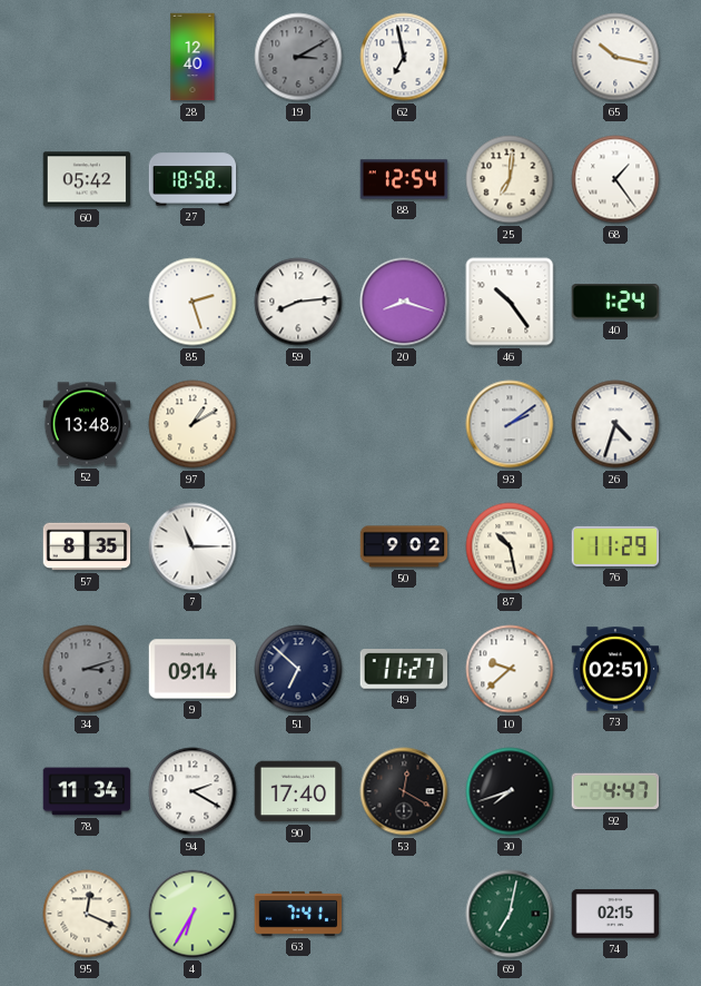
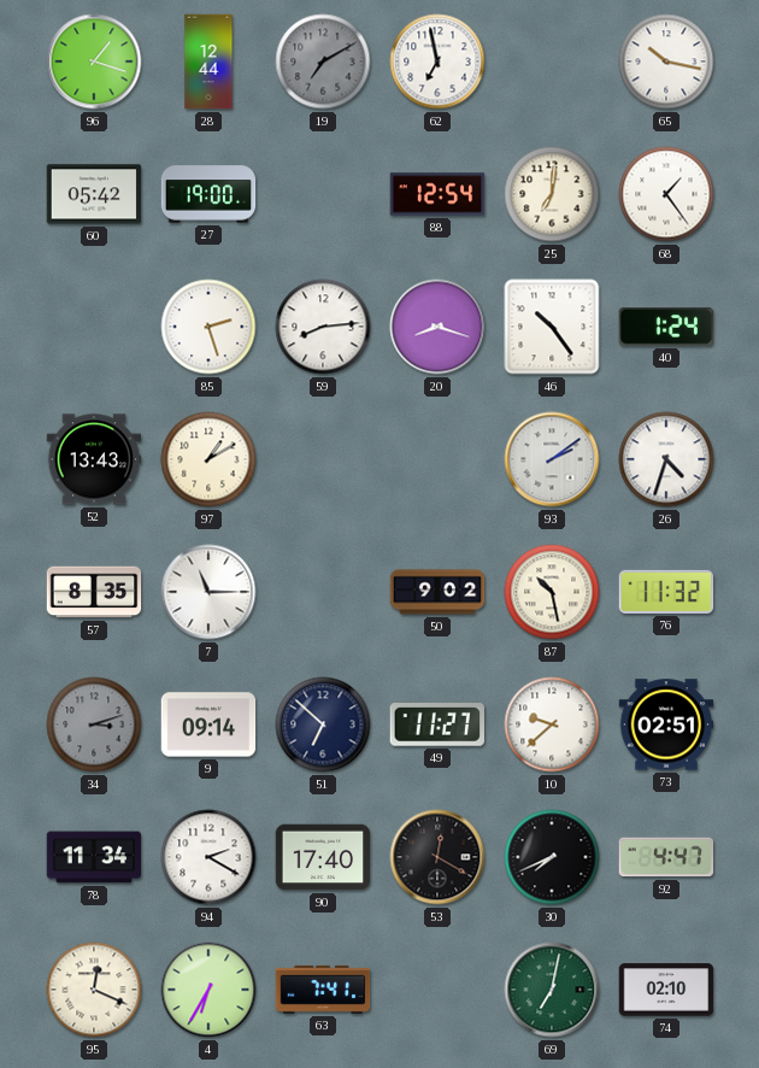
96: none -> 1:18
28: 12:40 -> 12:44
19: 3:10 -> 7:10
27: 18:58 -> 19:00
52: 13:48 -> 13:43
76: 11:29 -> 11:32
30: 7:42 -> 7:41
74: 02:15 -> 02:10
